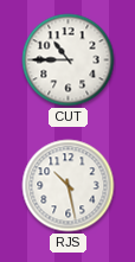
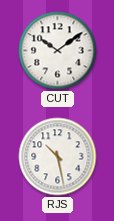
CUT: 10:45 -> 10:09
